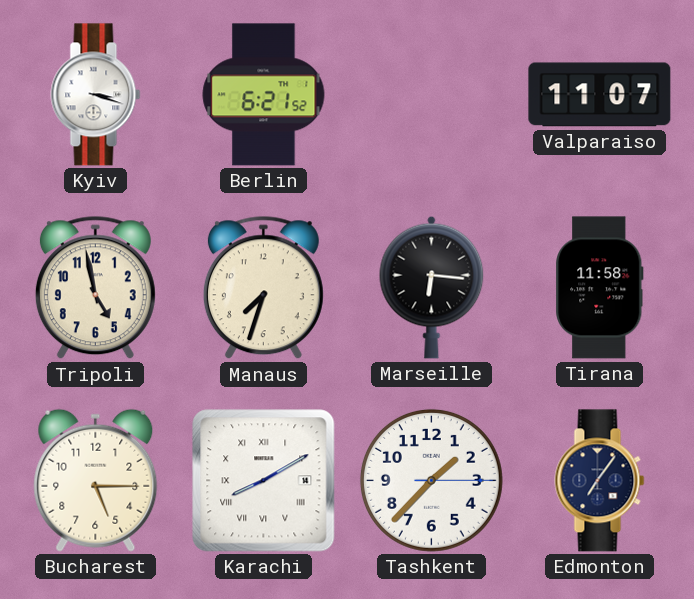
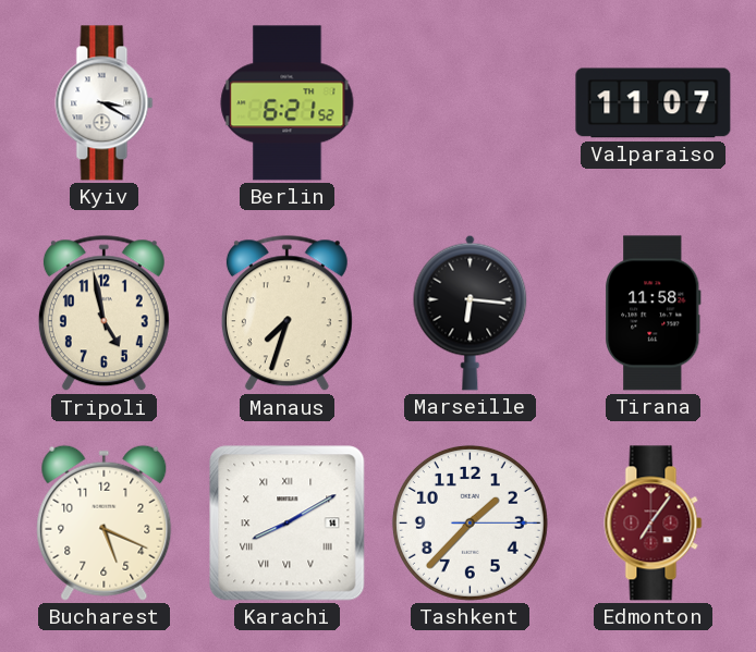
Kyiv: 3:18 -> 3:20
Bucharest: 5:15 -> 5:19
Edmonton dial: navy -> burgundy
